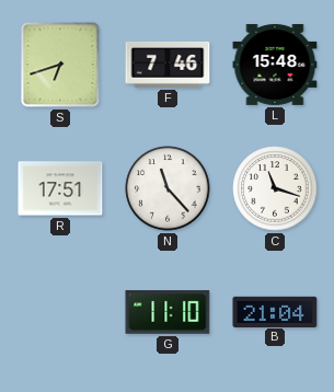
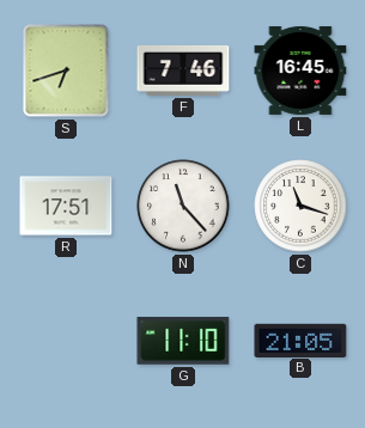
L: 15:48 -> 16:45
B: 21:04 -> 21:05
